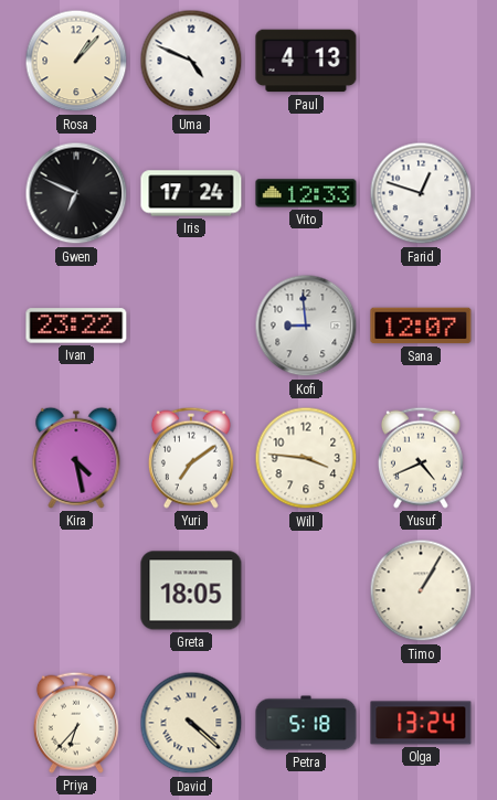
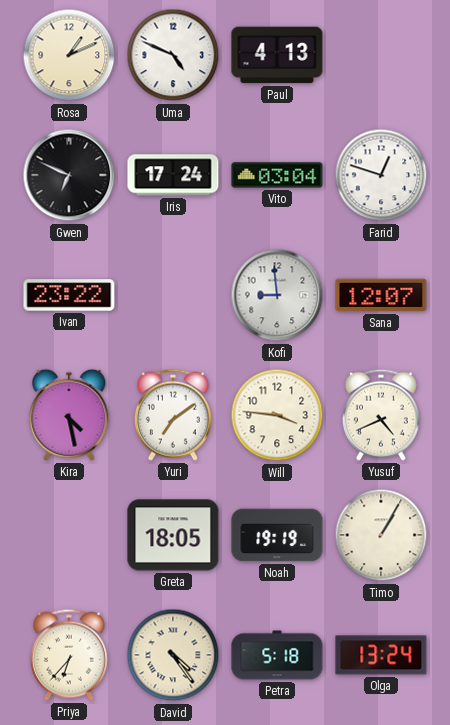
Rosa: 1:07 -> 1:11
Vito: 12:33 -> 03:04
Noah: none -> 19:19
David: 4:22 -> 4:24
